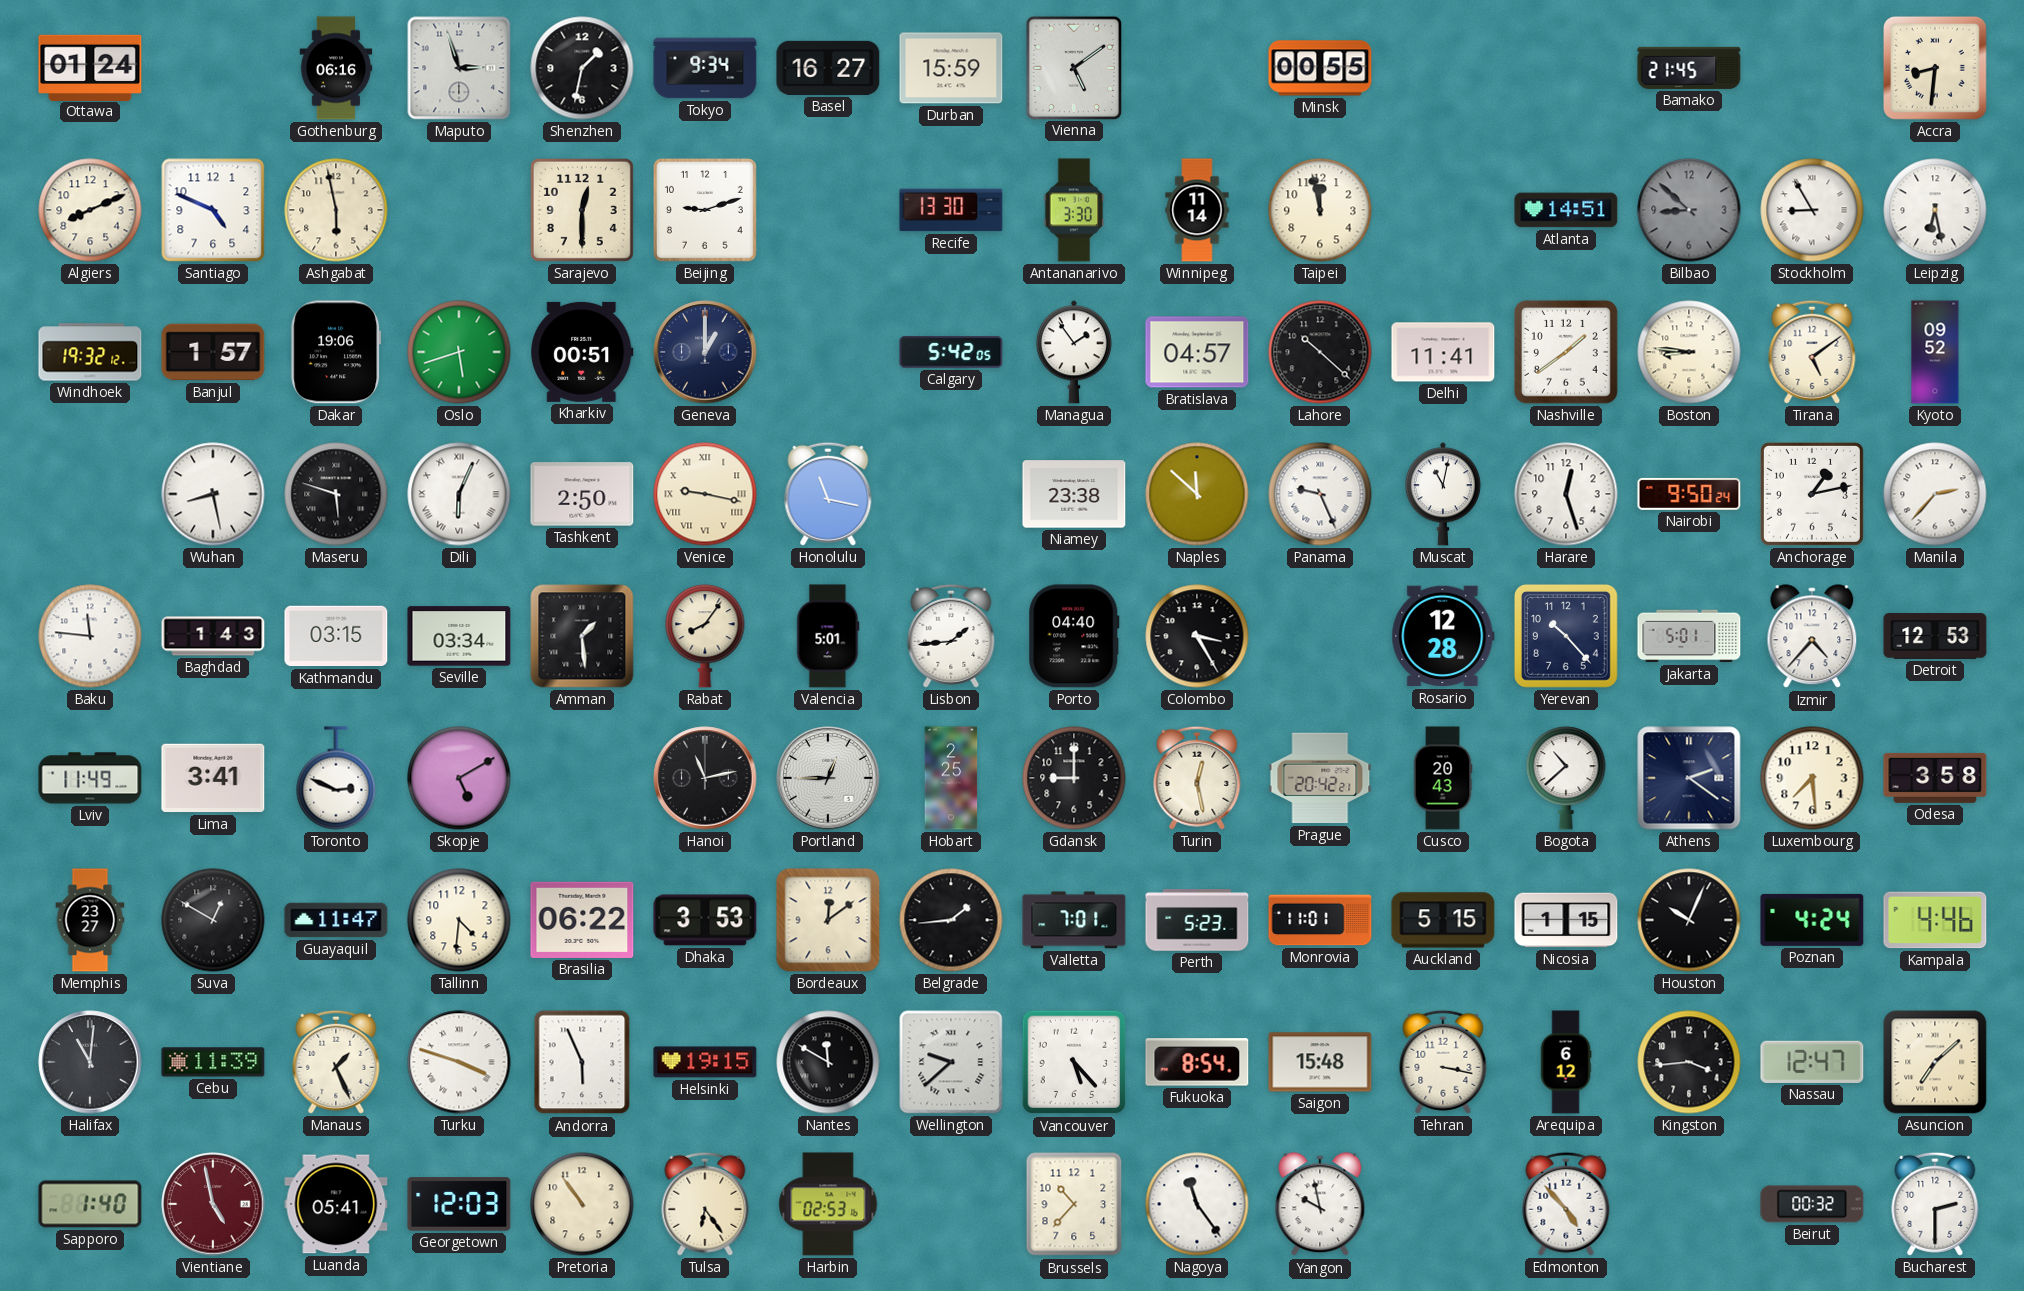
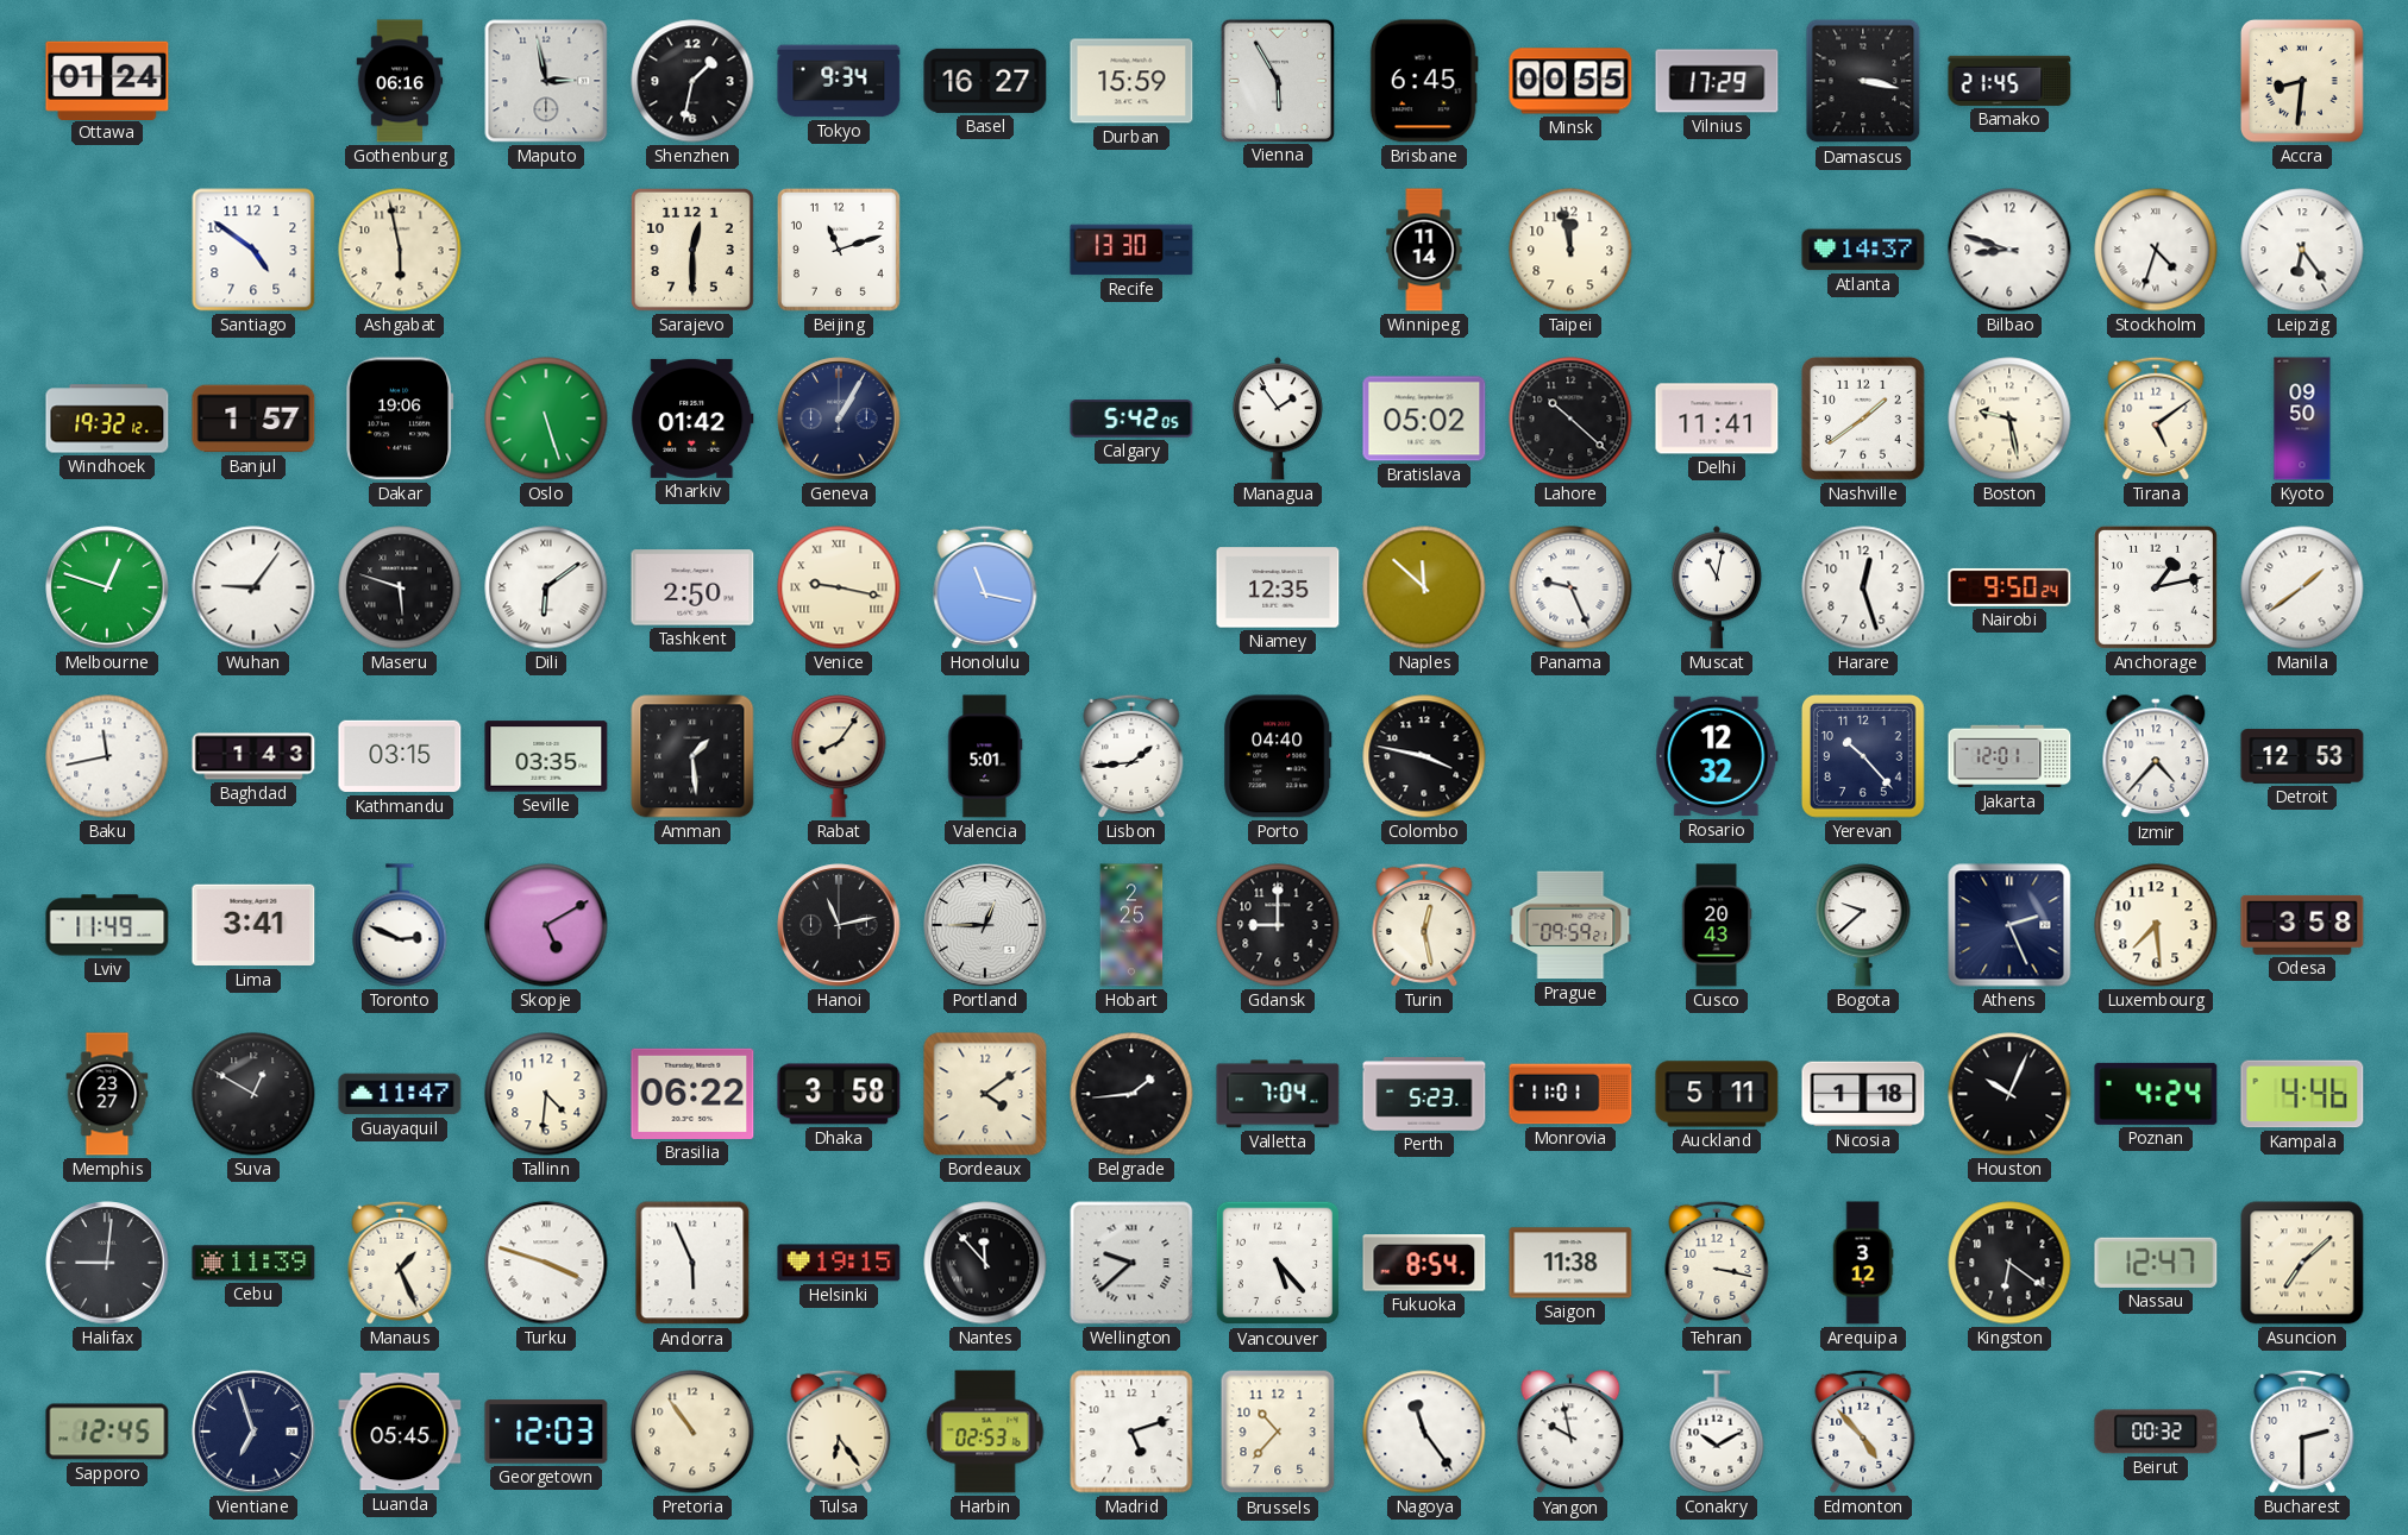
Maputo: 2:57 -> 2:58
Vienna: 5:09 -> 5:55
Brisbane: none -> 6:45
Vilnius: none -> 17:29
Damascus: none -> 3:17
Algiers: 8:11 -> none
Santiago: 4:49 -> 4:51
Beijing: 9:12 -> 11:12
Antananarivo: 3:30 -> none
Atlanta: 14:51 -> 14:37
Bilbao: 8:52 -> 8:48
Bilbao dial: grey -> white
Stockholm: 8:55 -> 4:33
Leipzig: 6:28 -> 6:24
Oslo: 5:42 -> 5:27
Kharkiv: 00:51 -> 01:42
Geneva: 1:00 -> 1:05
Bratislava: 04:57 -> 05:02
Boston: 8:46 -> 9:28
Kyoto: 09:52 -> 09:50
Melbourne: none -> 12:48
Wuhan: 8:28 -> 9:06
Dili: 6:04 -> 6:09
Niamey: 23:38 -> 12:35
Manila: 2:37 -> 1:39
Baku: 11:46 -> 11:43
Seville: 03:34 -> 03:35
Colombo: 3:25 -> 3:47
Rosario: 12:28 -> 12:32
Jakarta: 5:01 -> 12:01
Prague: 20:42 -> 09:59
Bogota: 10:38 -> 9:38
Athens: 2:21 -> 2:26
Dhaka: 3:53 -> 3:58
Bordeaux: 12:09 -> 4:09
Valletta: 7:01 -> 7:04
Auckland: 5:15 -> 5:11
Nicosia: 1:15 -> 1:18
Halifax: 11:01 -> 9:01
Nantes: 11:50 -> 11:53
Saigon: 15:48 -> 11:38
Arequipa: 6:12 -> 3:12
Kingston: 3:44 -> 6:21
Sapporo: 1:40 -> 12:45
Vientiane: 4:58 -> 6:57
Vientiane dial: burgundy -> navy
Luanda: 05:41 -> 05:45
Madrid: none -> 5:12
Conakry: none -> 10:10
